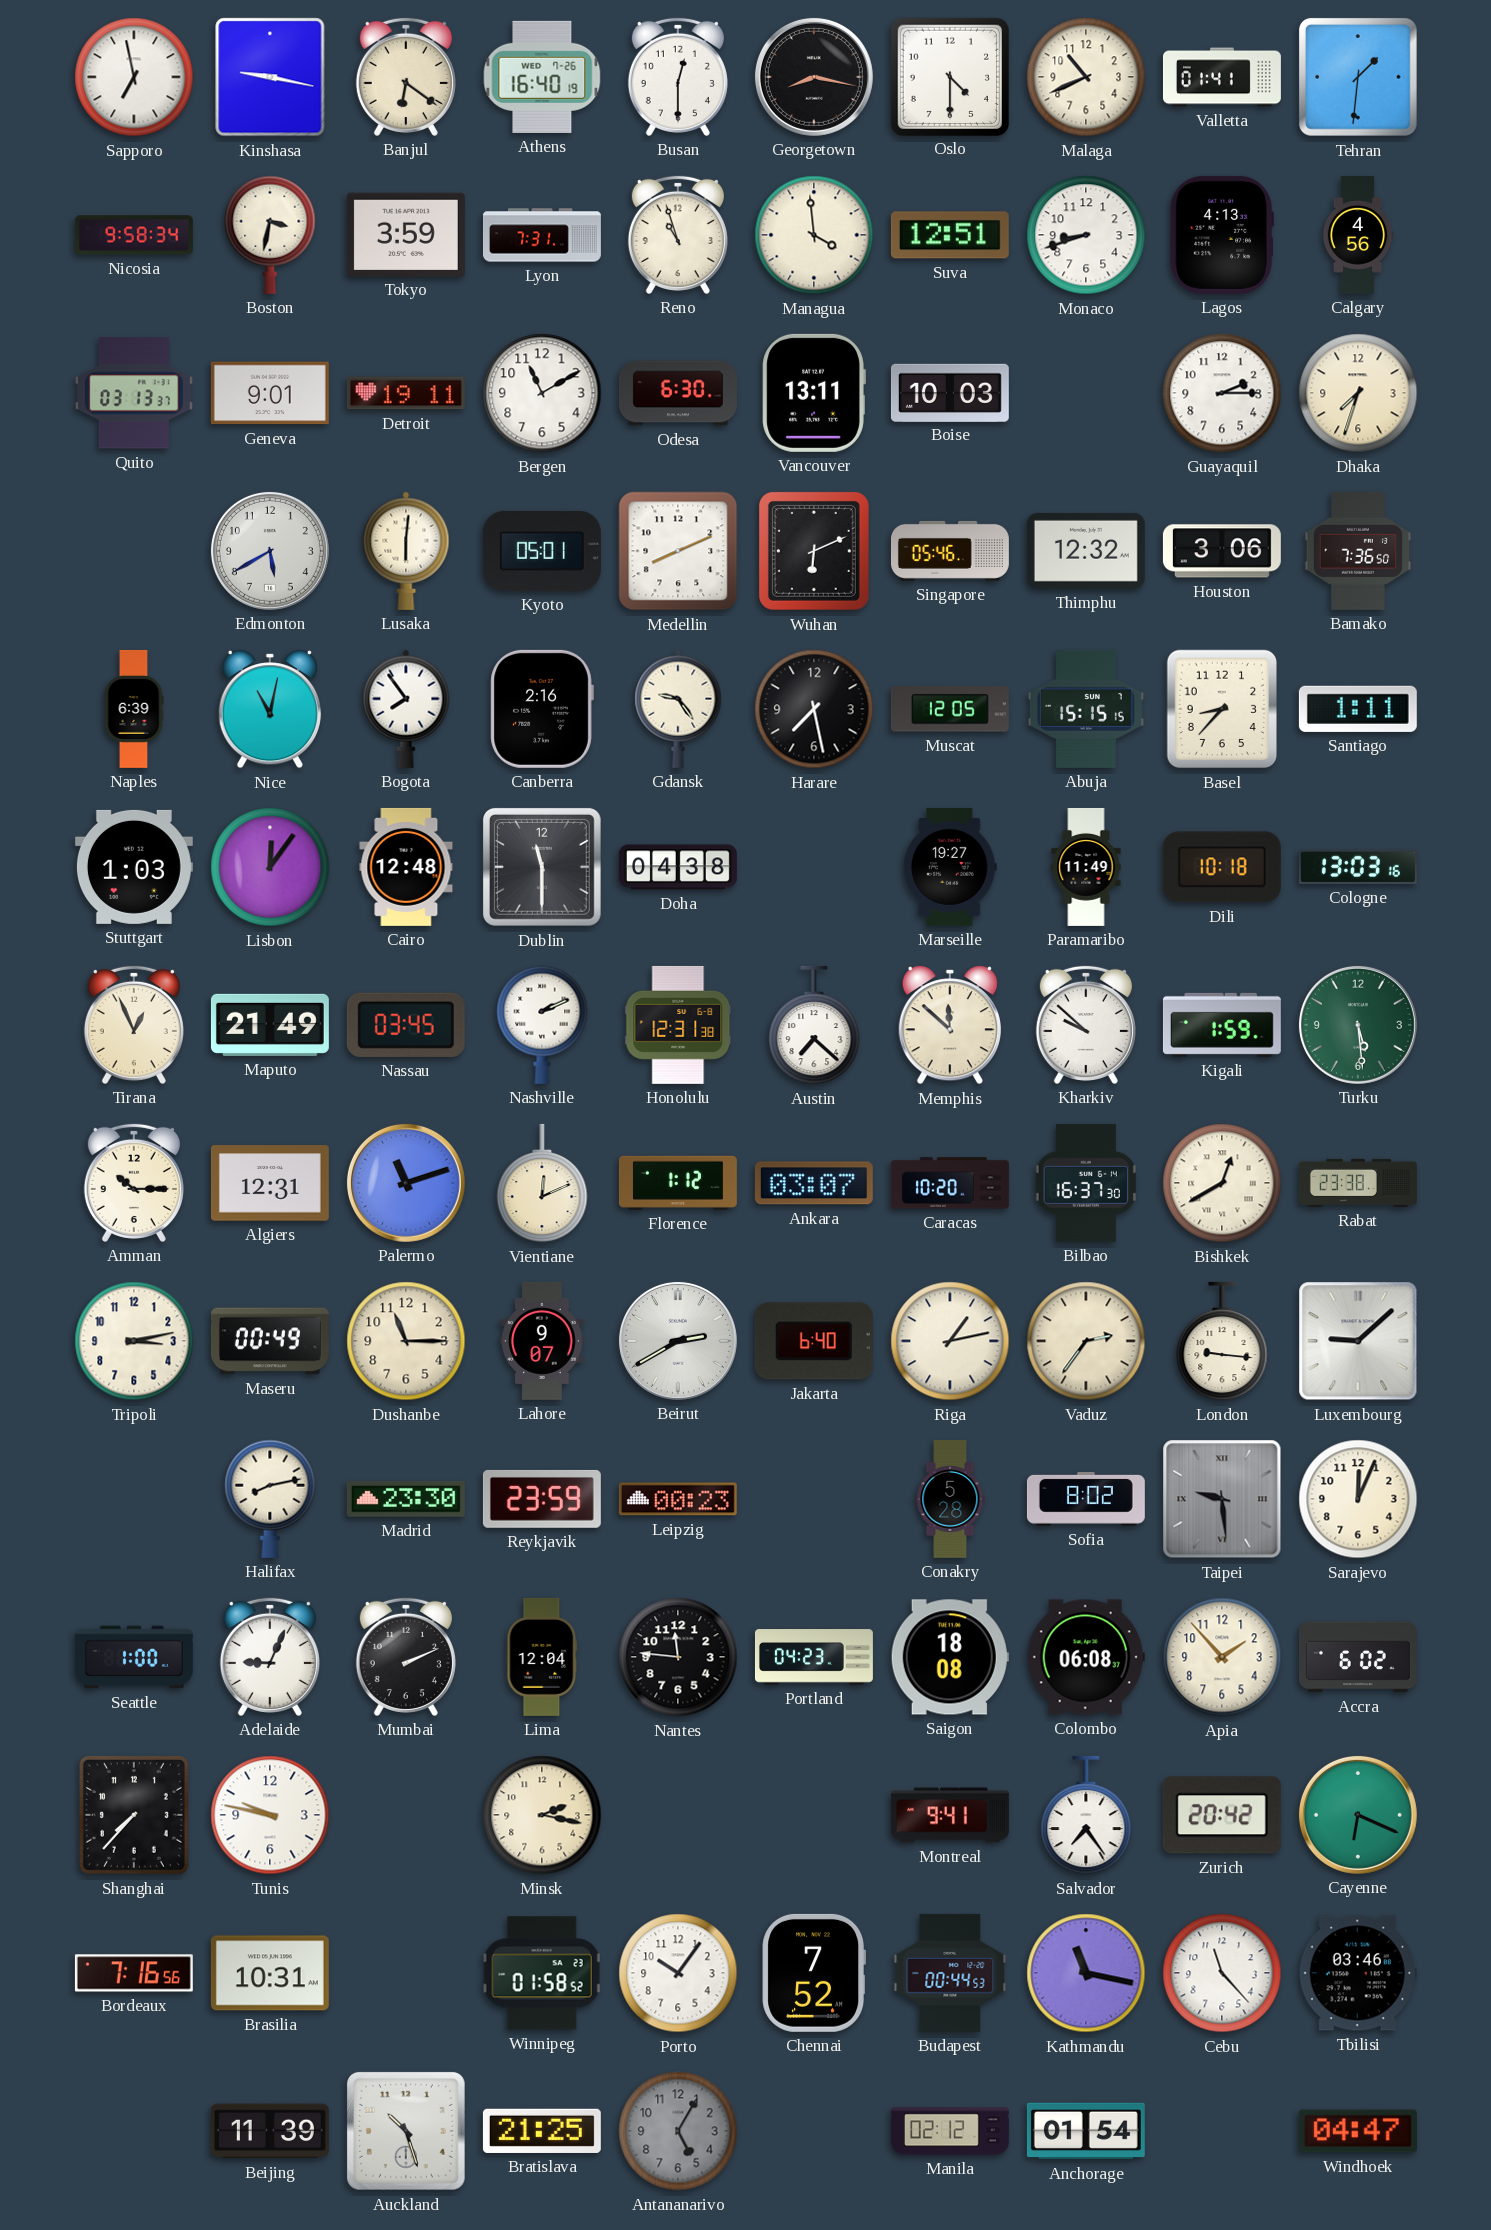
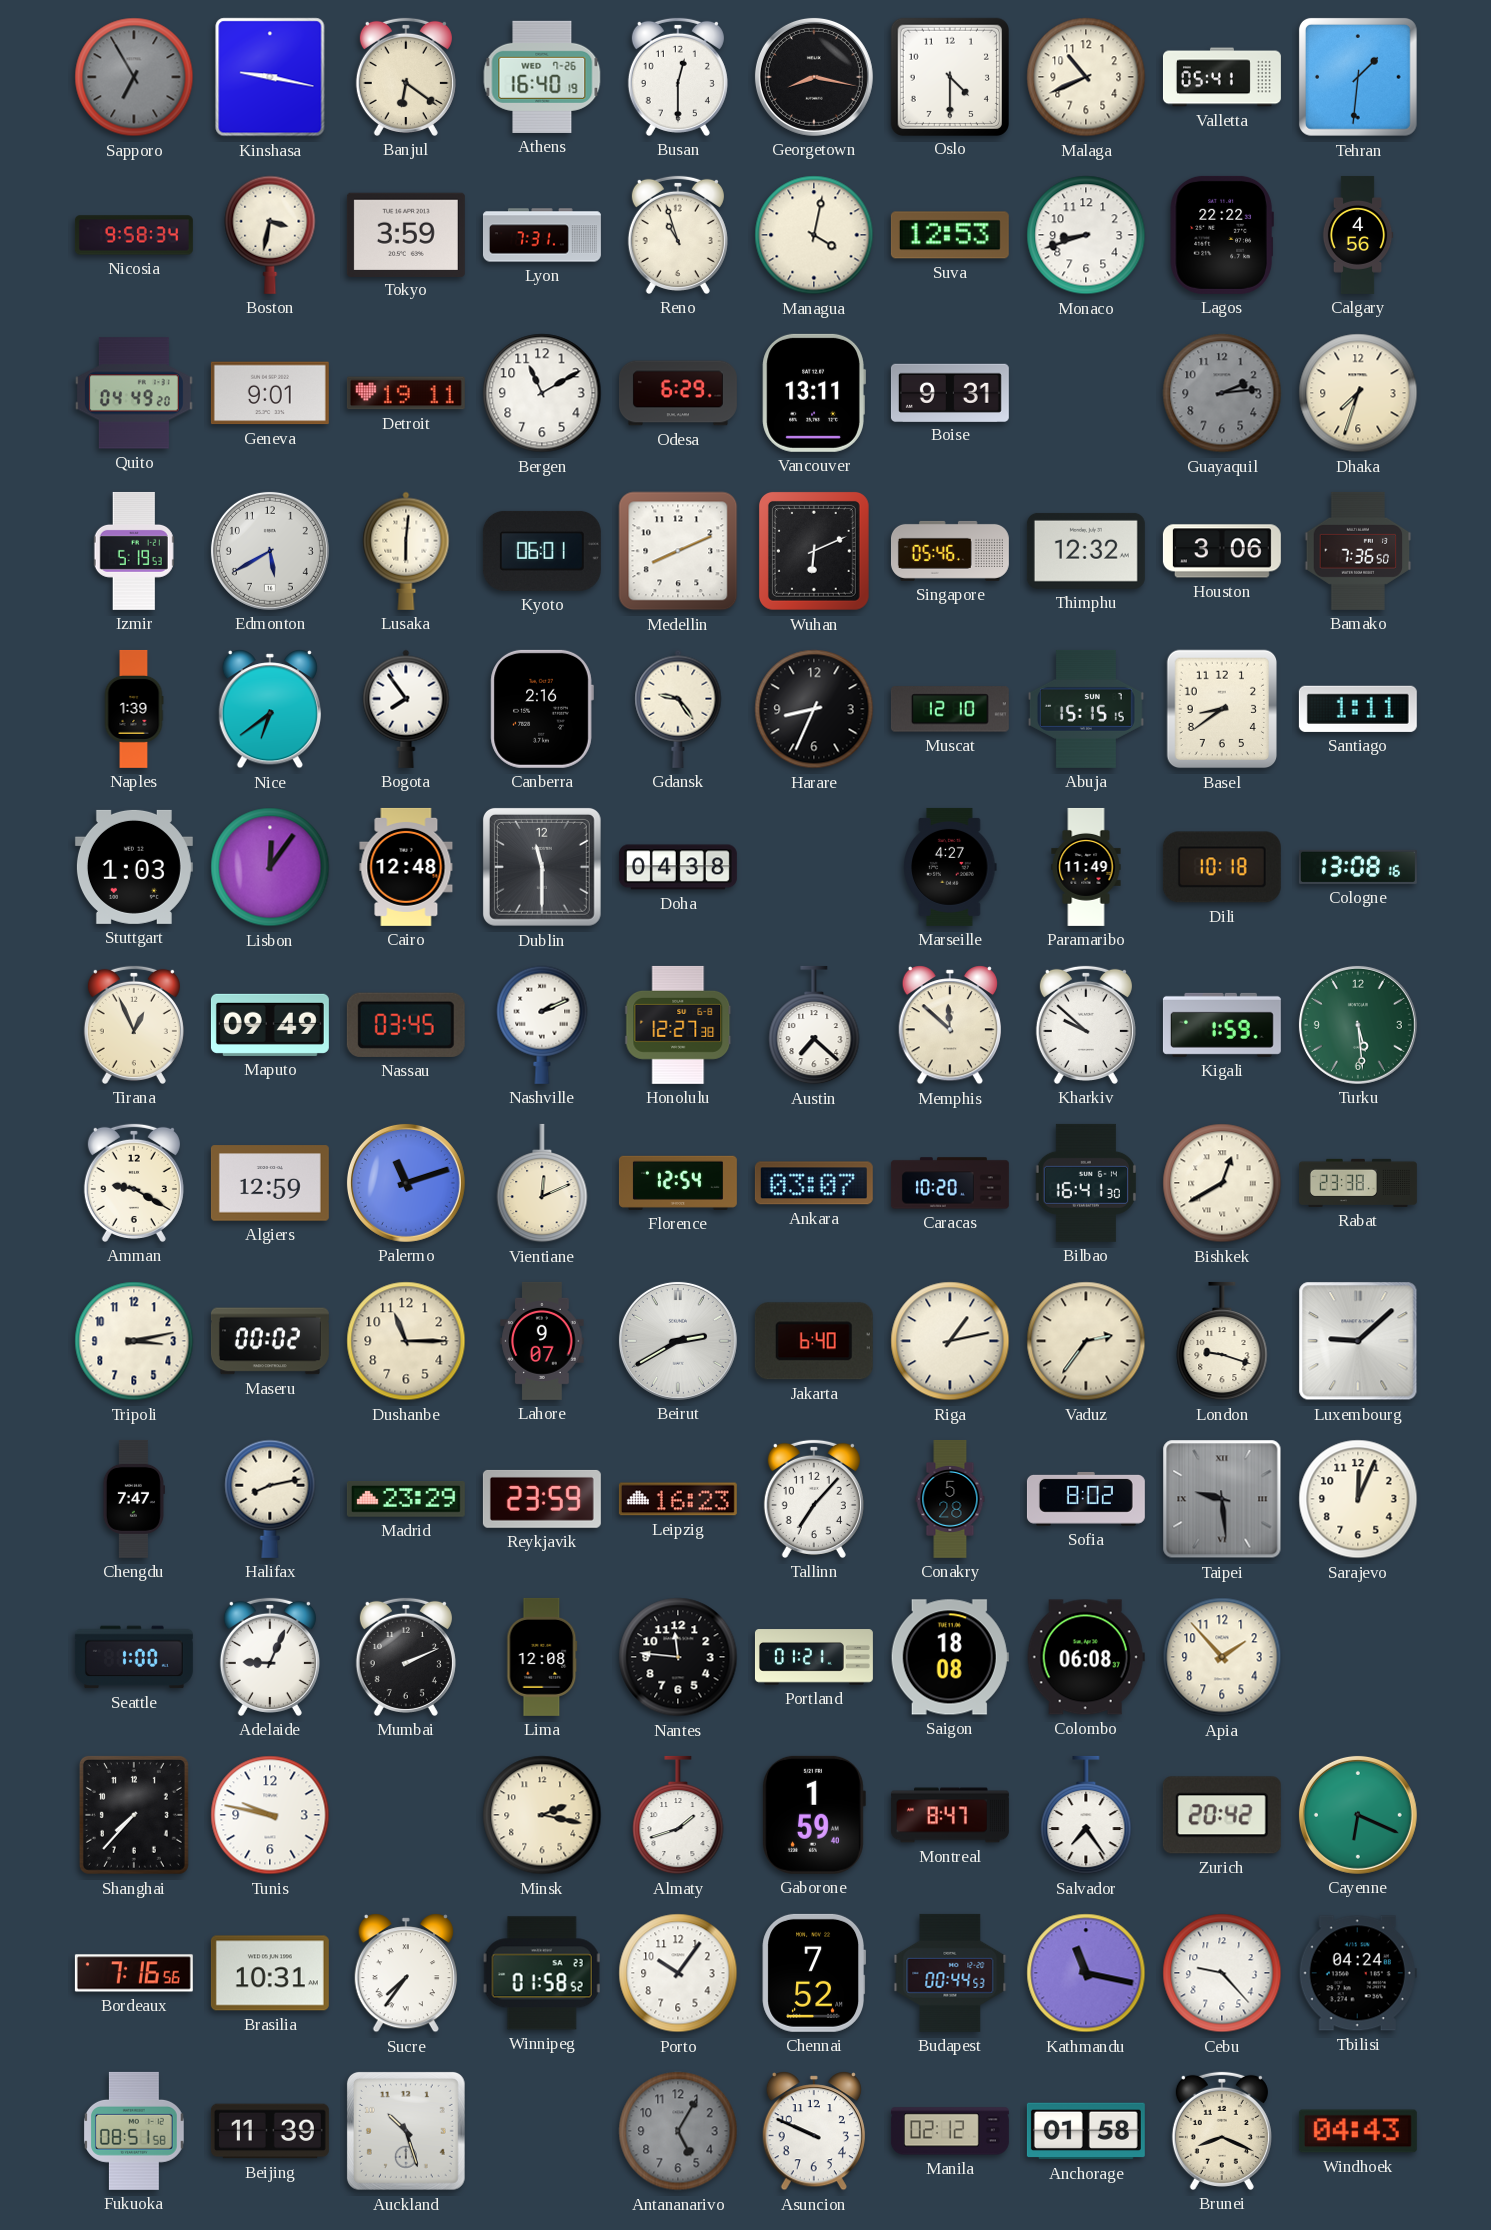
Sapporo: 6:58 -> 6:55
Sapporo dial: white -> grey
Valletta: 01:41 -> 05:41
Managua: 3:59 -> 4:02
Suva: 12:51 -> 12:53
Lagos: 4:13 -> 22:22
Quito: 03:13 -> 04:49
Odesa: 6:30 -> 6:29
Boise: 10:03 -> 9:31
Guayaquil: 2:15 -> 2:14
Guayaquil dial: white -> grey
Izmir: none -> 5:19
Kyoto: 05:01 -> 06:01
Naples: 6:39 -> 1:39
Nice: 11:02 -> 6:39
Harare: 7:28 -> 8:34
Muscat: 12:05 -> 12:10
Basel: 8:37 -> 8:39
Marseille: 19:27 -> 4:27
Cologne: 13:03 -> 13:08
Maputo: 21:49 -> 09:49
Honolulu: 12:31 -> 12:27
Amman: 10:15 -> 9:20
Algiers: 12:31 -> 12:59
Florence: 1:12 -> 12:54
Bilbao: 16:37 -> 16:41
Maseru: 00:49 -> 00:02
London: 9:16 -> 9:18
Chengdu: none -> 7:47
Madrid: 23:30 -> 23:29
Leipzig: 00:23 -> 16:23
Tallinn: none -> 7:07
Lima: 12:04 -> 12:08
Portland: 04:23 -> 01:21
Accra: 6:02 -> none
Almaty: none -> 1:42
Gaborone: none -> 1:59
Montreal: 9:41 -> 8:47
Sucre: none -> 7:36
Cebu: 11:23 -> 9:23
Tbilisi: 03:46 -> 04:24
Fukuoka: none -> 08:51
Bratislava: 21:25 -> none
Asuncion: none -> 9:49
Anchorage: 01:54 -> 01:58
Brunei: none -> 8:19
Windhoek: 04:47 -> 04:43
